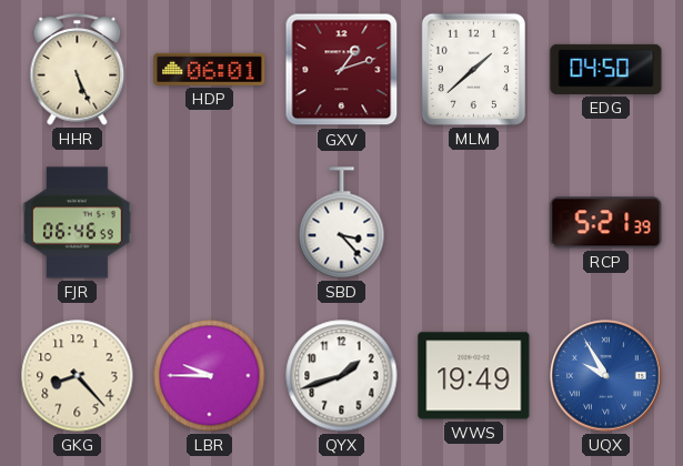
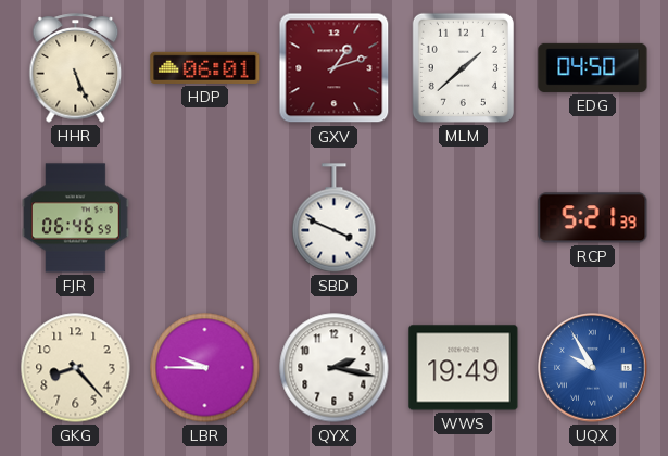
SBD: 3:23 -> 3:49
QYX: 1:42 -> 2:17
